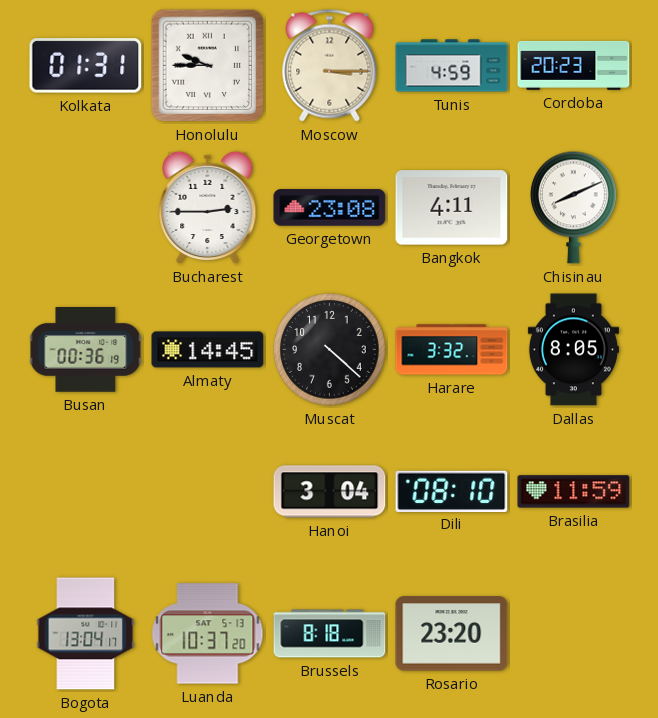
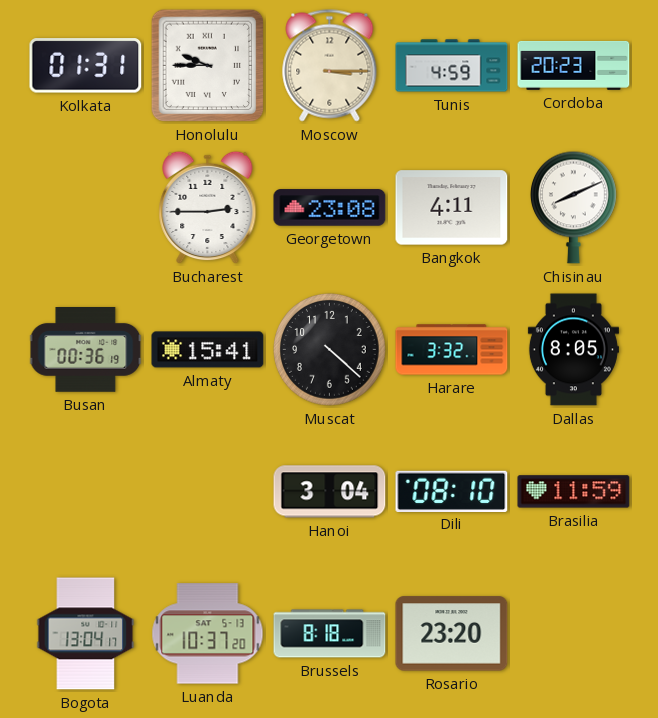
Almaty: 14:45 -> 15:41
